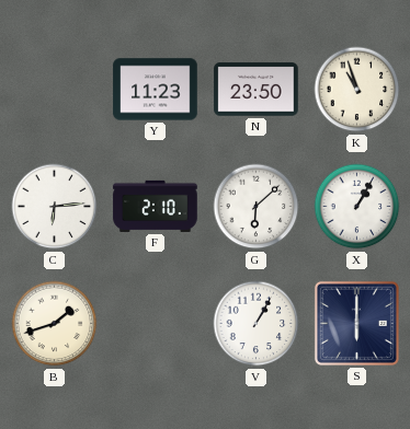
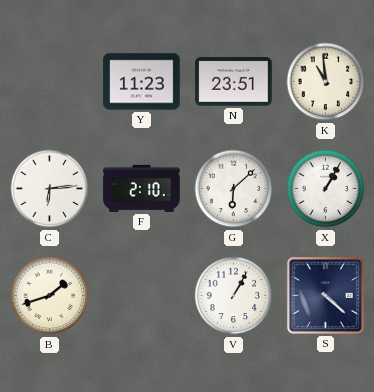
N: 23:50 -> 23:51
K: 10:57 -> 10:59
S: 6:00 -> 4:22
